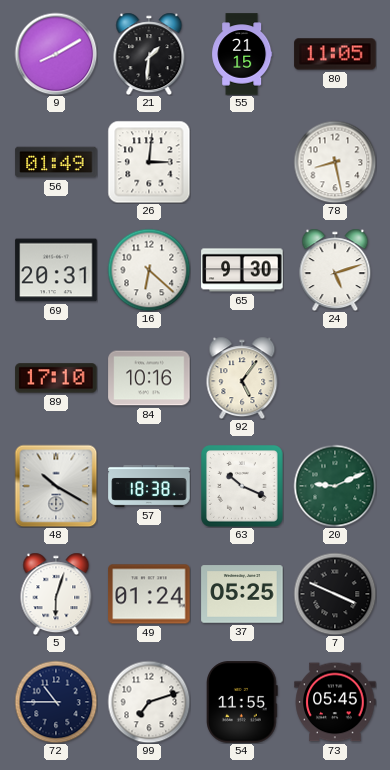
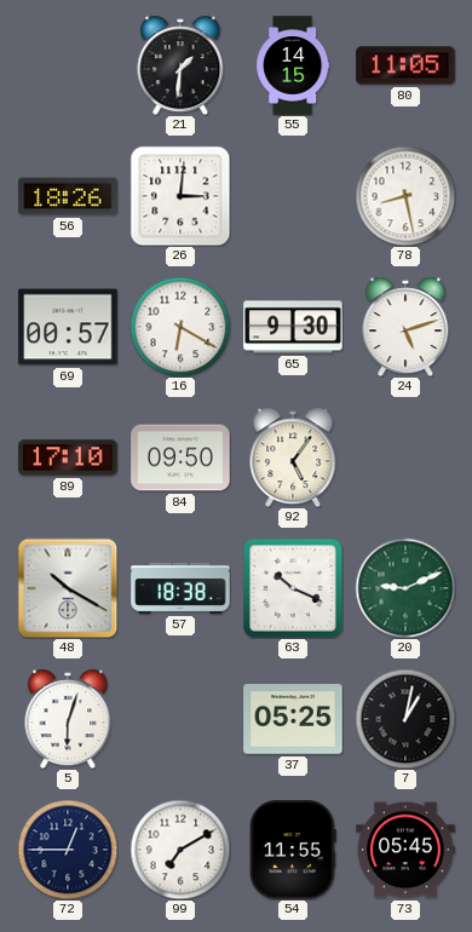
9: 8:10 -> none
55: 21:15 -> 14:15
56: 01:49 -> 18:26
69: 20:31 -> 00:57
16: 6:22 -> 6:20
84: 10:16 -> 09:50
49: 01:24 -> none
7: 3:49 -> 1:02
72: 10:45 -> 12:45
99: 7:12 -> 7:10
